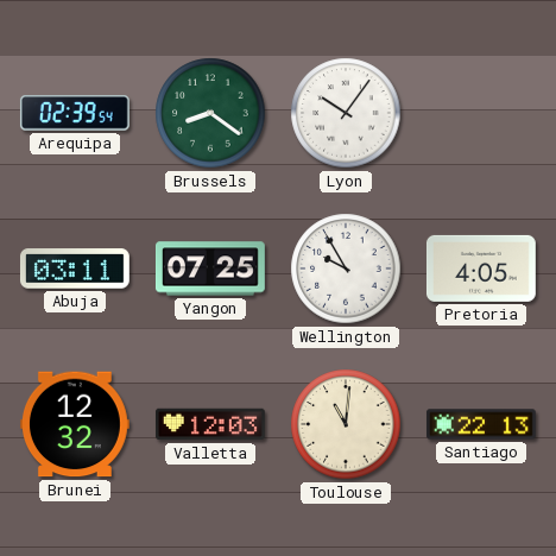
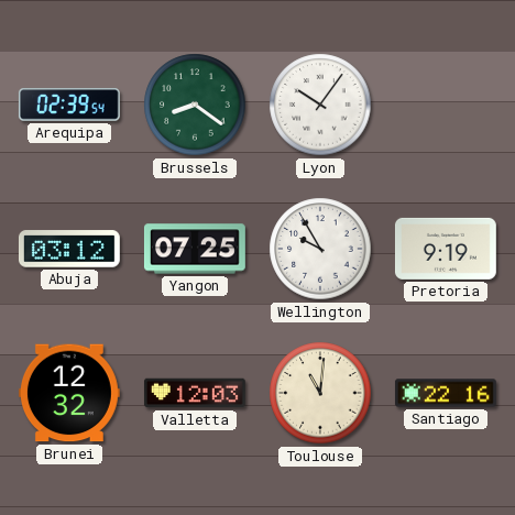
Abuja: 03:11 -> 03:12
Pretoria: 4:05 -> 9:19
Santiago: 22:13 -> 22:16
